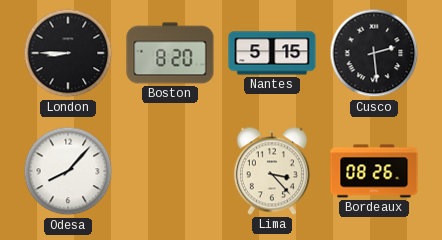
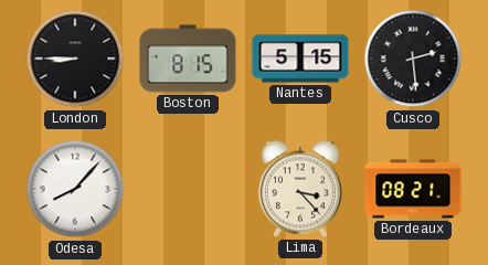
Boston: 8:20 -> 8:15
Bordeaux: 08:26 -> 08:21
